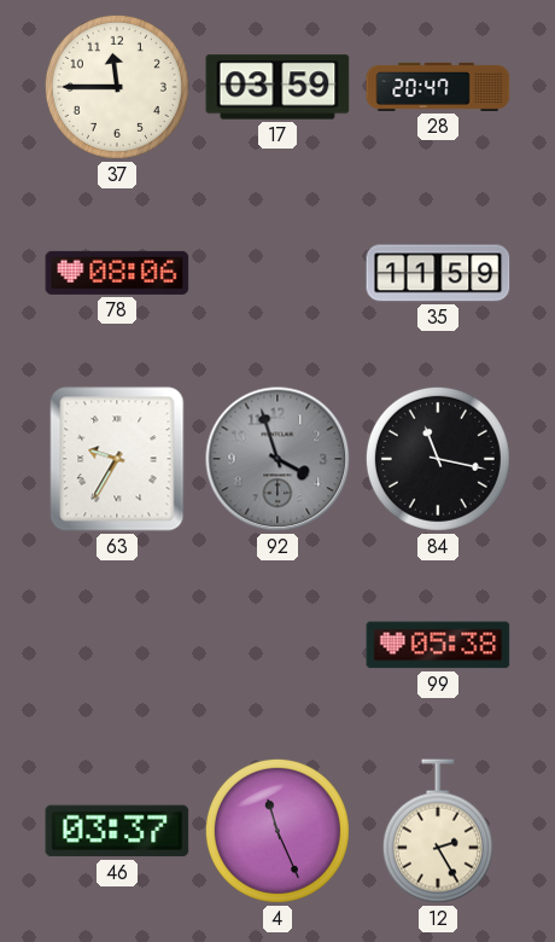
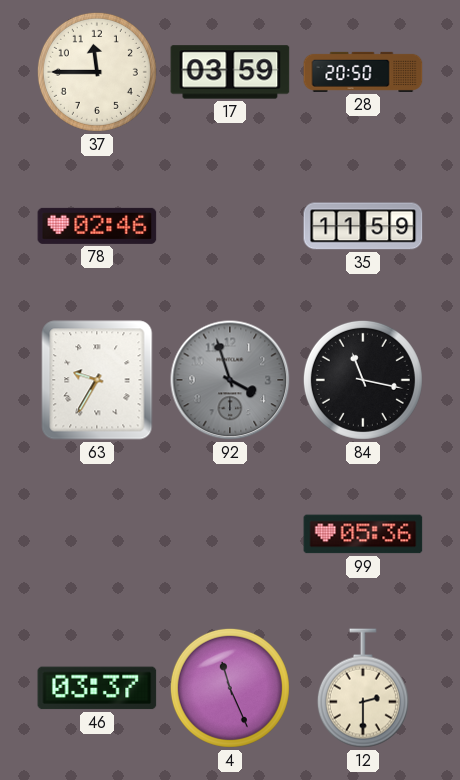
28: 20:47 -> 20:50
78: 08:06 -> 02:46
99: 05:38 -> 05:36
12: 2:25 -> 2:30
